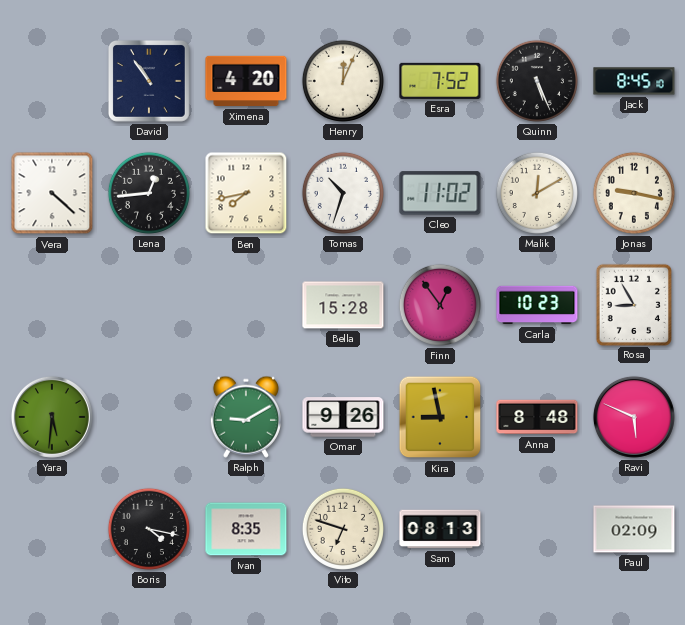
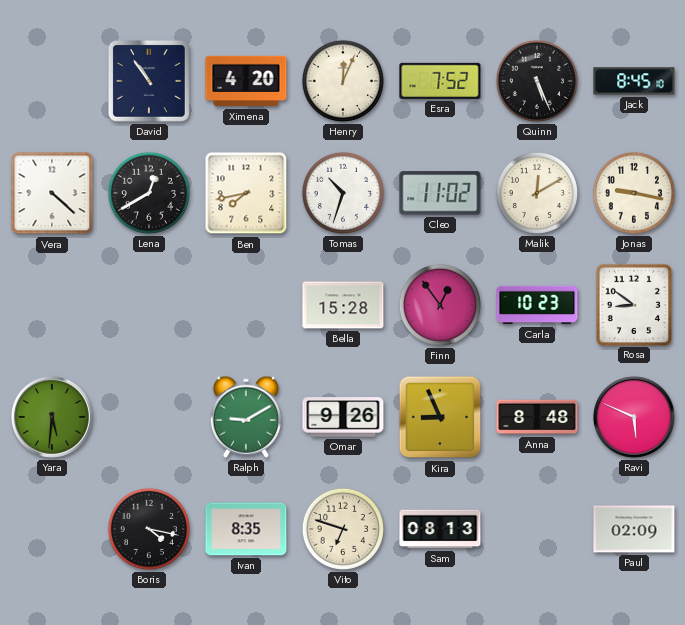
Lena: 12:44 -> 12:40
Rosa: 8:55 -> 8:51
Kira: 8:58 -> 8:56
